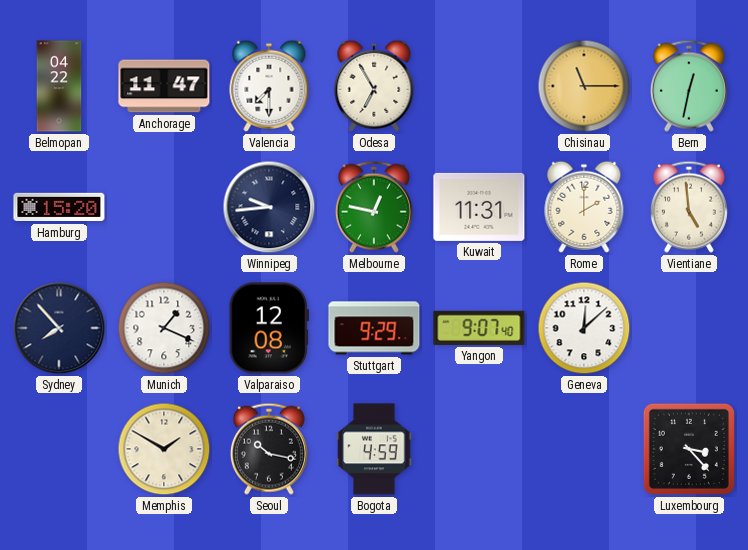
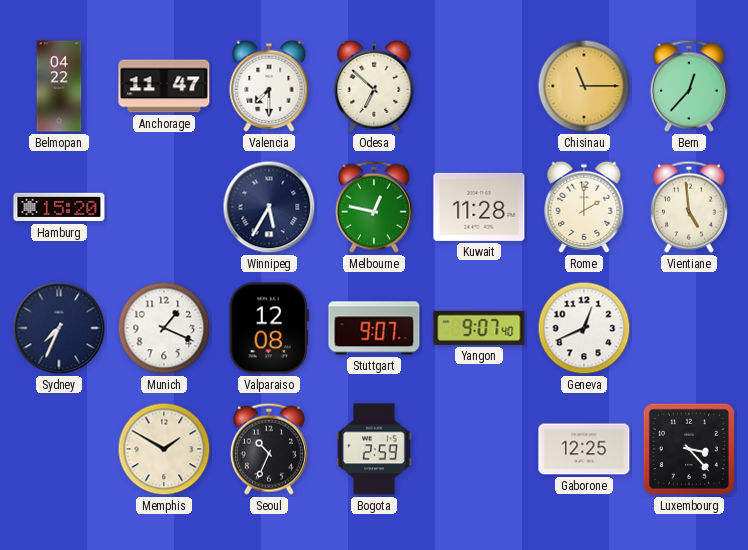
Odesa: 6:55 -> 6:52
Bern: 12:32 -> 12:37
Winnipeg: 9:44 -> 5:35
Kuwait: 11:31 -> 11:28
Sydney: 7:53 -> 7:34
Stuttgart: 9:29 -> 9:07
Geneva: 12:08 -> 12:41
Seoul: 10:17 -> 10:34
Bogota: 4:59 -> 2:59
Gaborone: none -> 12:25
